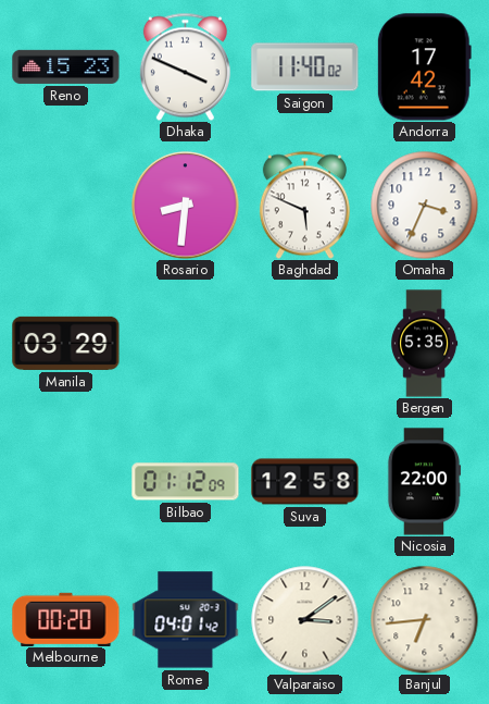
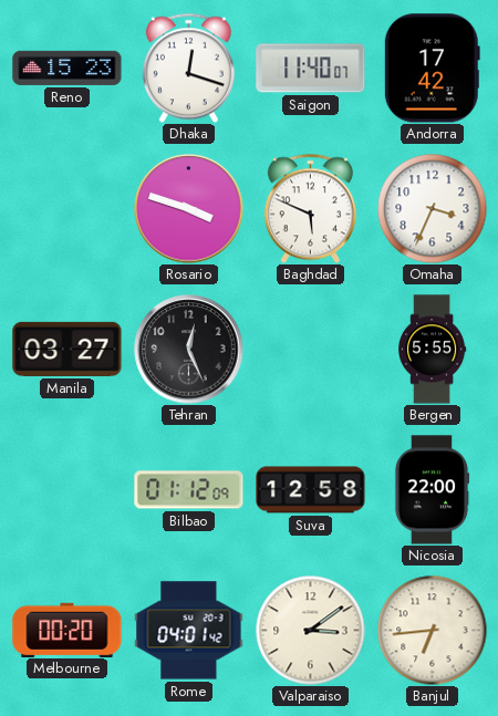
Dhaka: 3:49 -> 12:18
Saigon: 11:40:02 -> 11:40:07
Rosario: 8:31 -> 3:48
Manila: 03:29 -> 03:27
Tehran: none -> 12:26
Bergen: 5:35 -> 5:55
